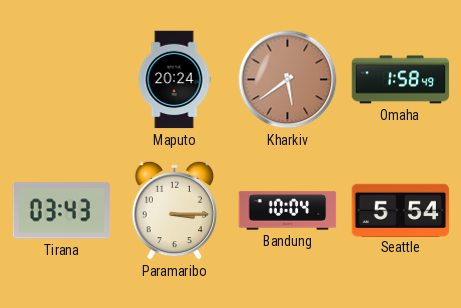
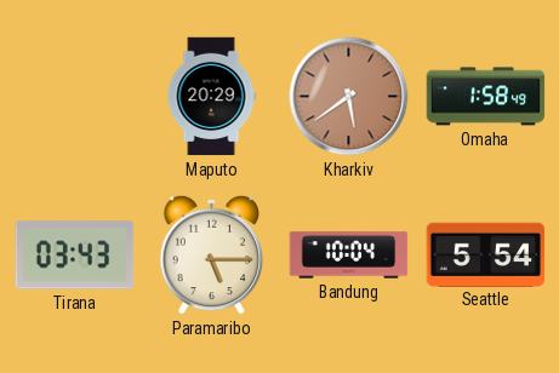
Maputo: 20:24 -> 20:29
Paramaribo: 3:15 -> 5:15
